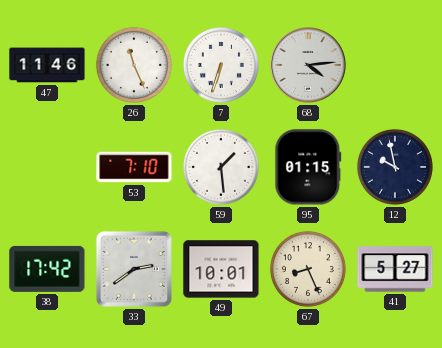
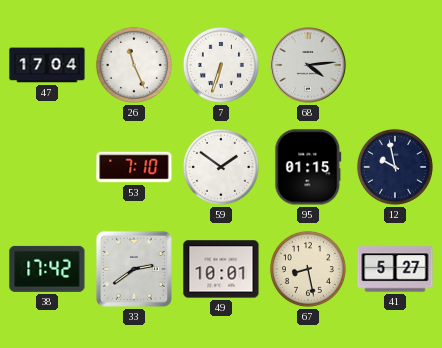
47: 11:46 -> 17:04
59: 1:29 -> 1:51
67: 8:26 -> 8:28
